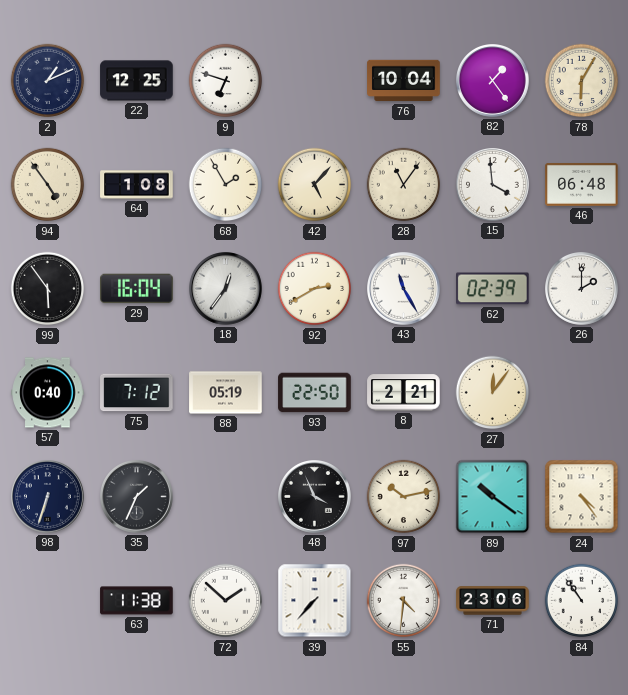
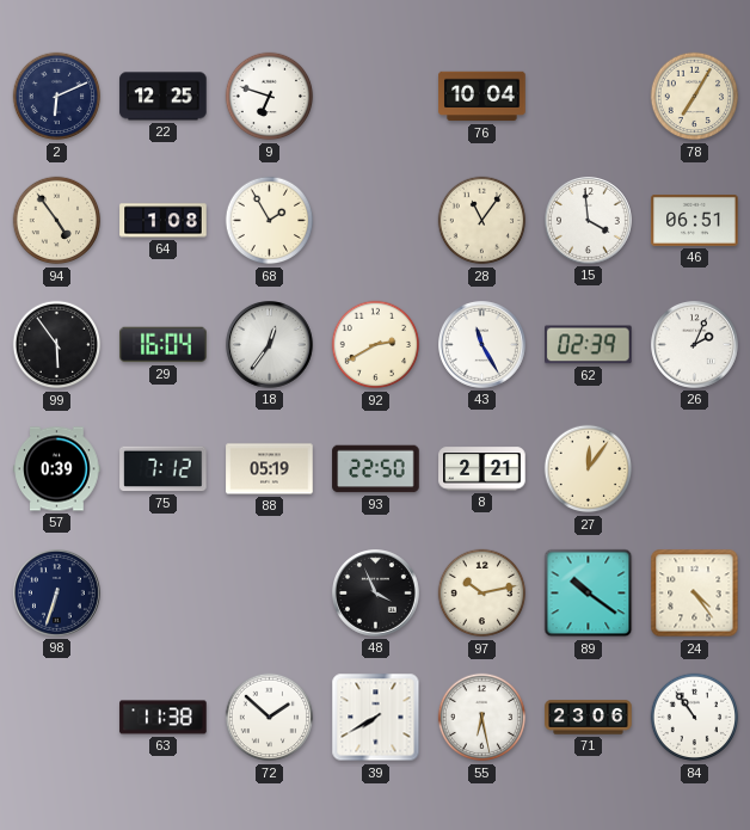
2: 1:11 -> 6:11
82: 1:24 -> none
78: 6:05 -> 7:05
42: 5:07 -> none
46: 06:48 -> 06:51
26: 2:00 -> 2:04
57: 0:40 -> 0:39
35: 1:34 -> none
39: 7:37 -> 7:40
55: 4:31 -> 6:28
